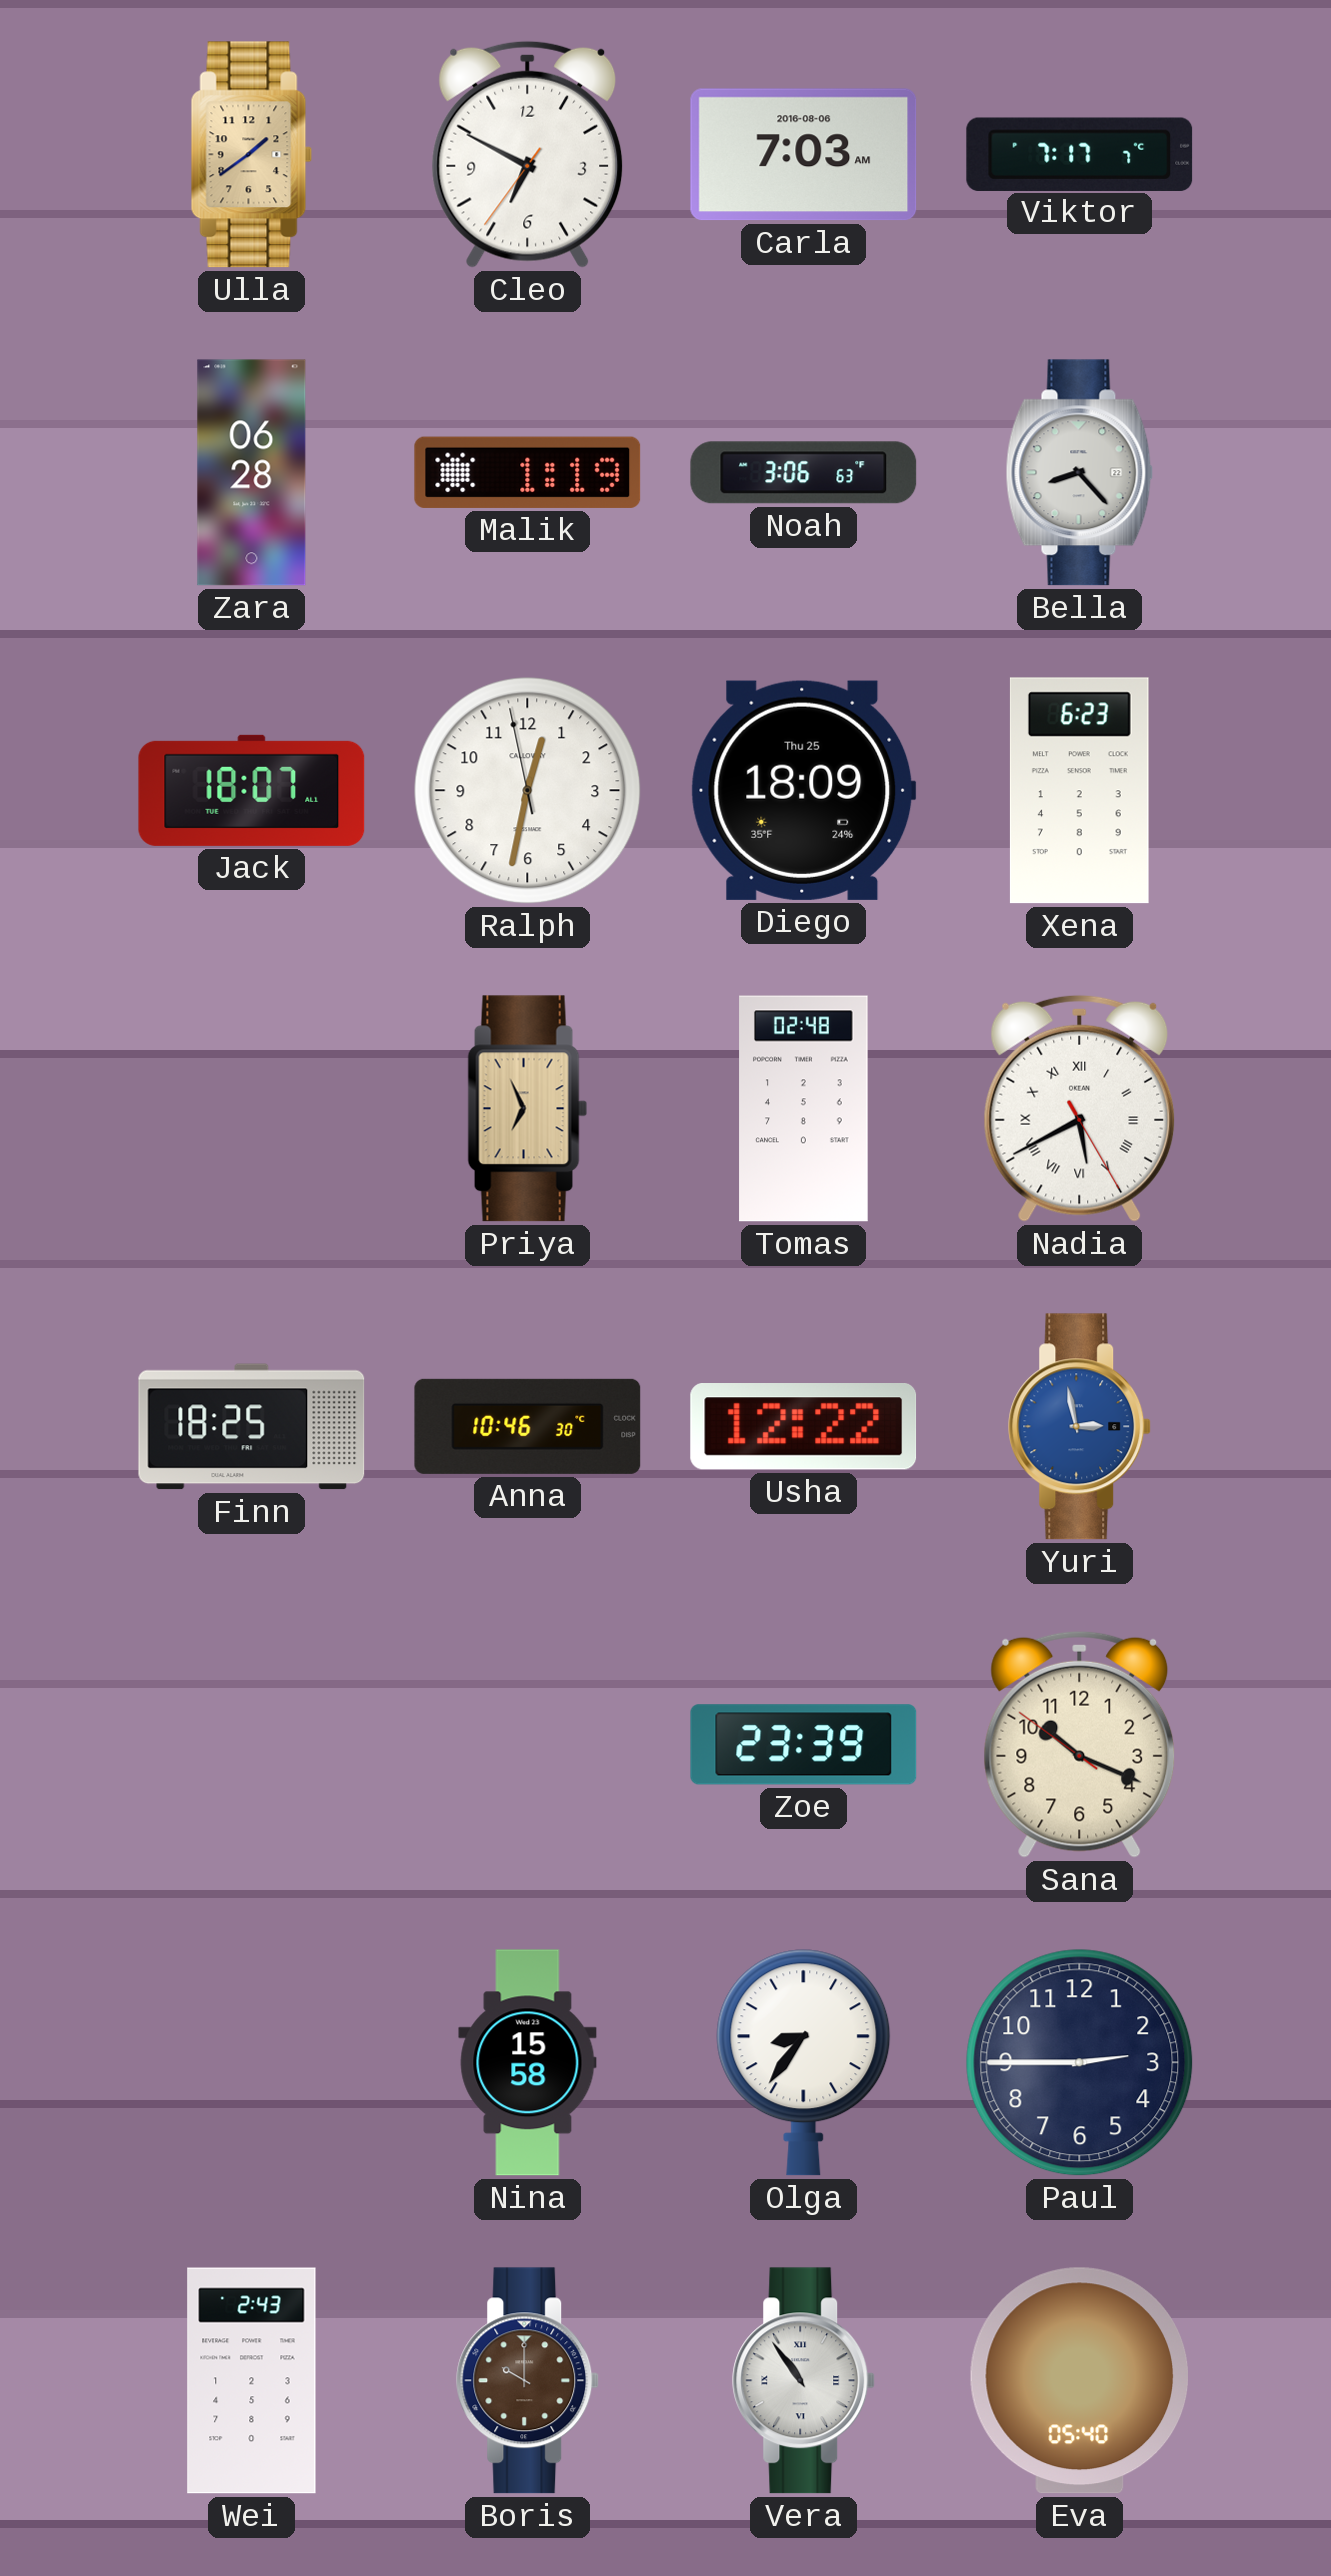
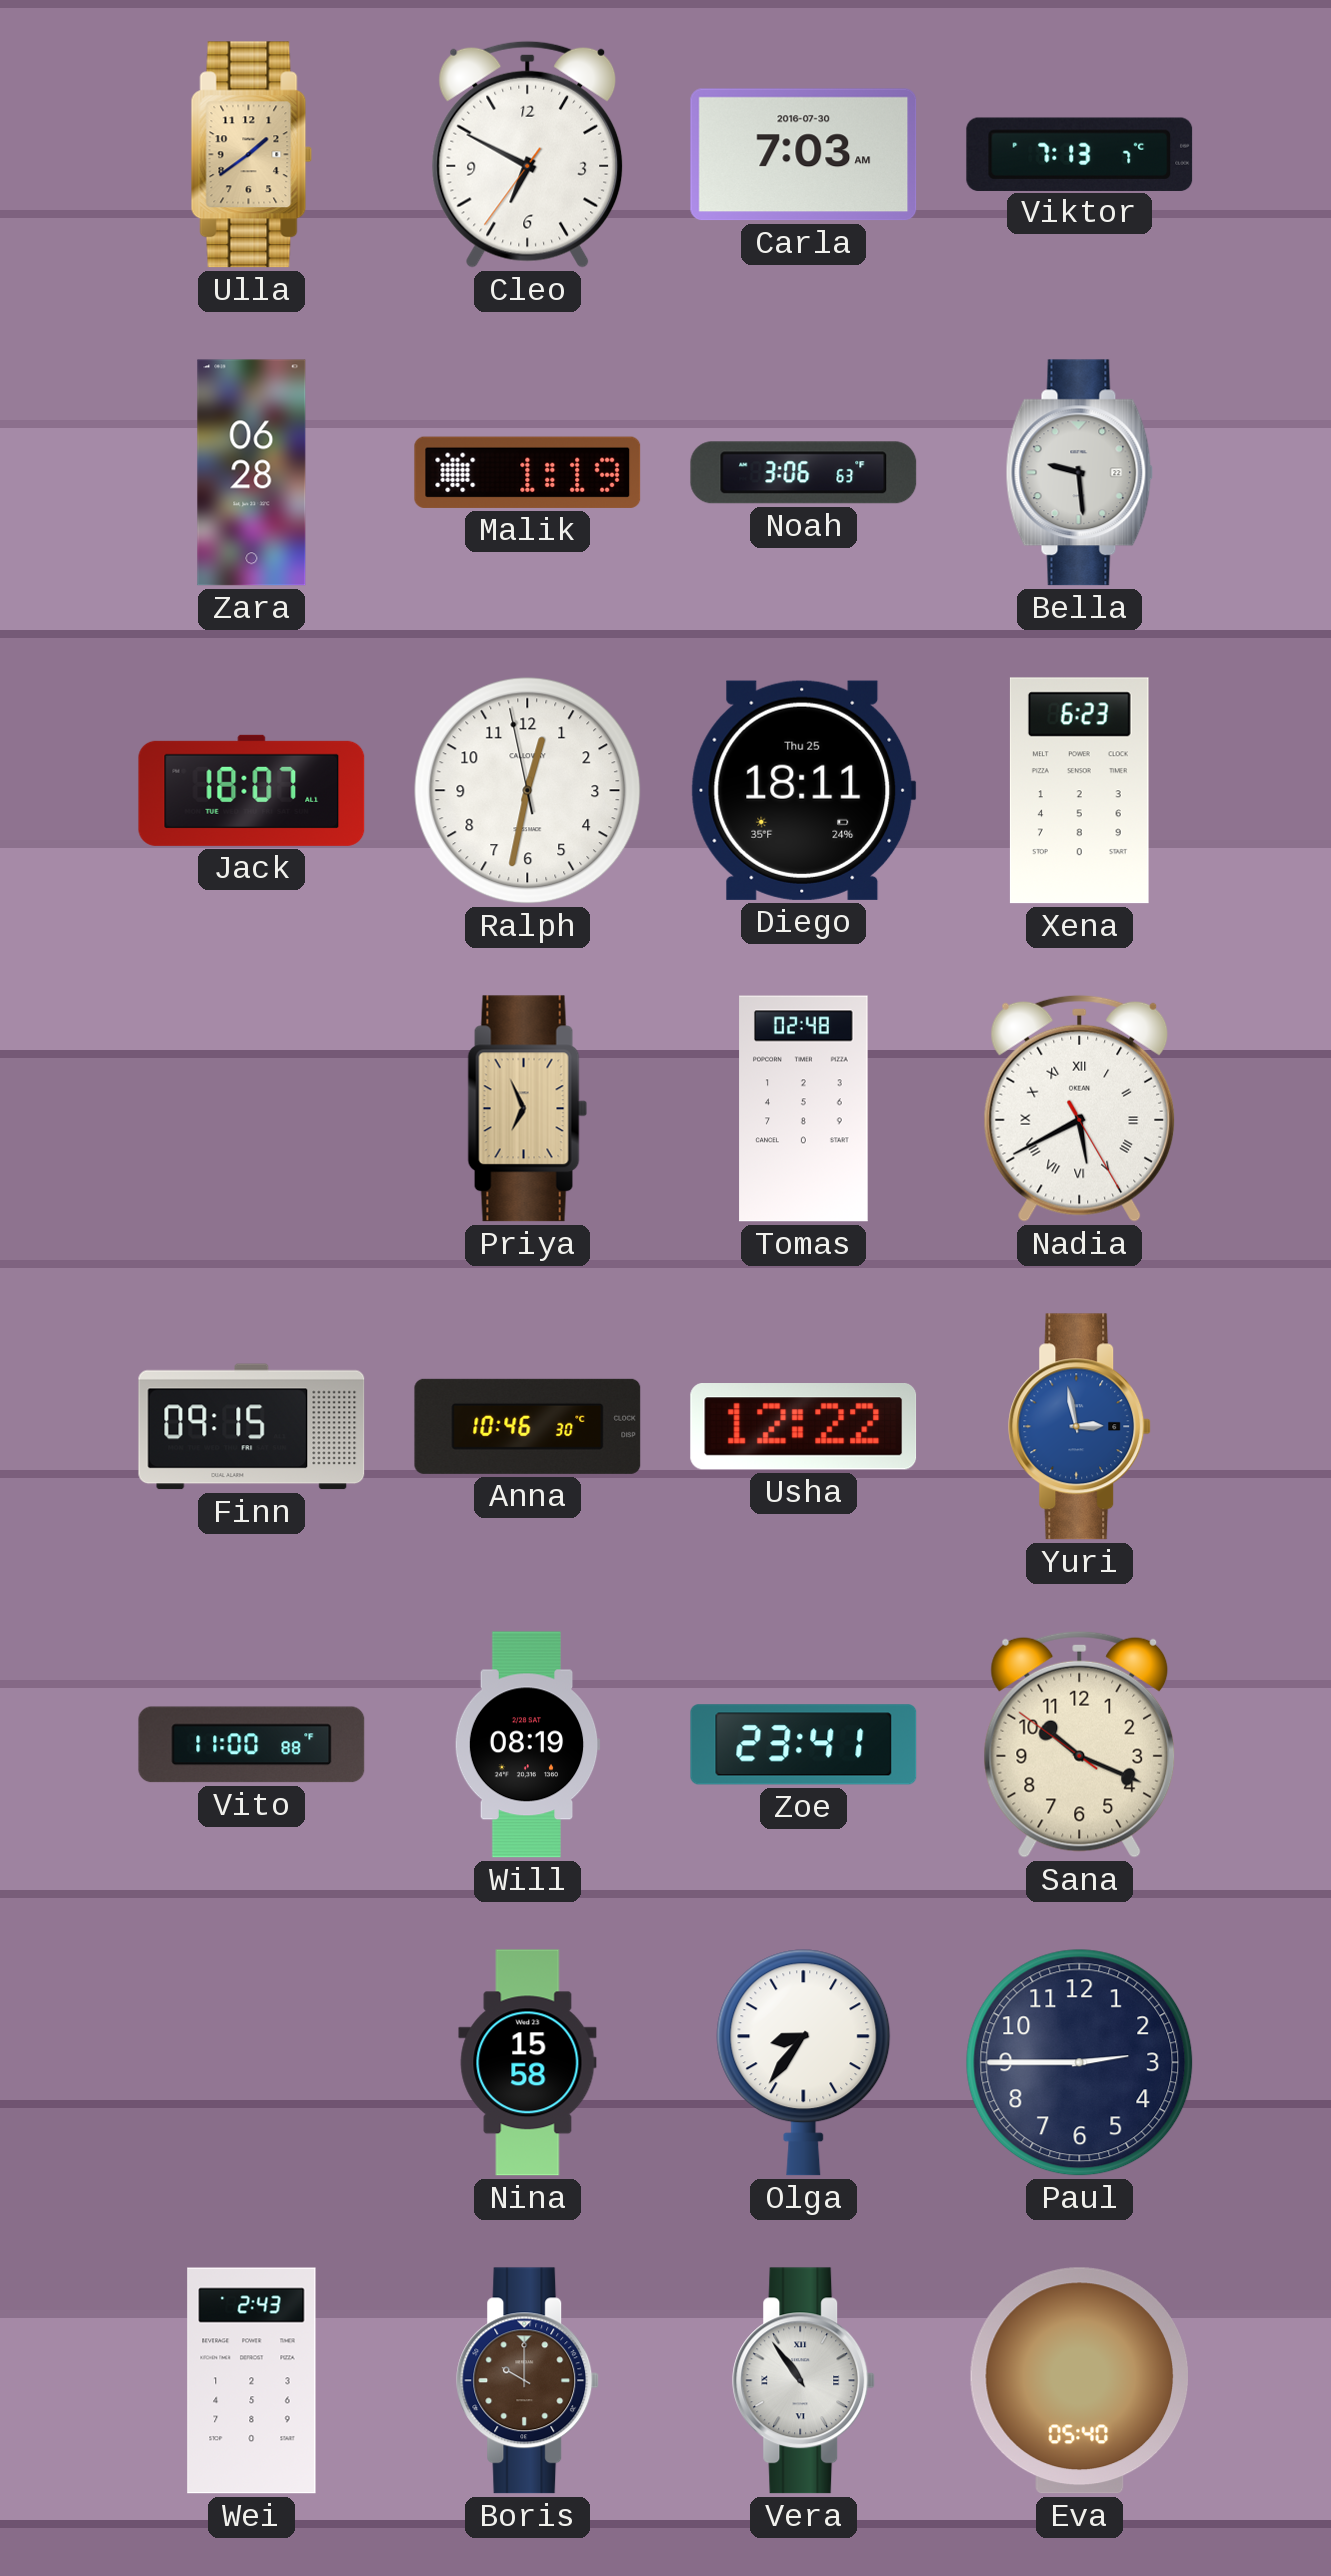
Carla date: 2016-08-06 -> 2016-07-30
Viktor: 7:17 -> 7:13
Bella: 8:23 -> 9:29
Diego: 18:09 -> 18:11
Finn: 18:25 -> 09:15
Vito: none -> 11:00
Will: none -> 08:19
Zoe: 23:39 -> 23:41
